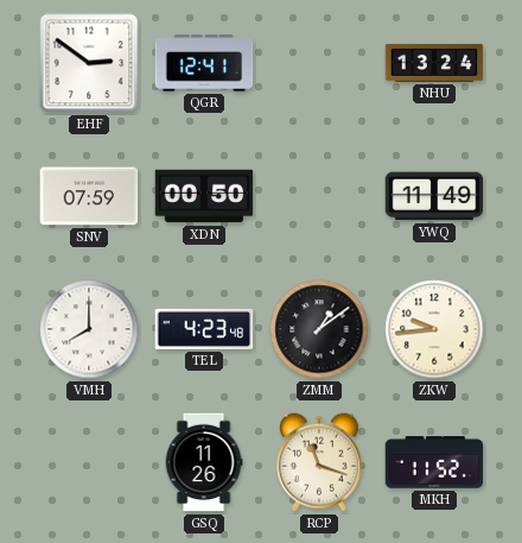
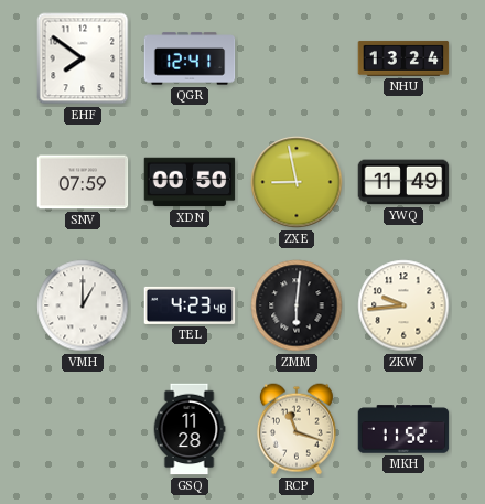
EHF: 2:51 -> 7:51
ZXE: none -> 8:58
VMH: 8:00 -> 1:00
ZMM: 1:09 -> 6:01
GSQ: 11:26 -> 11:28
